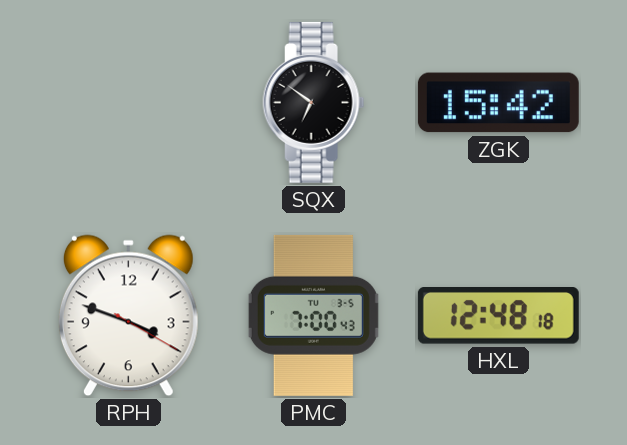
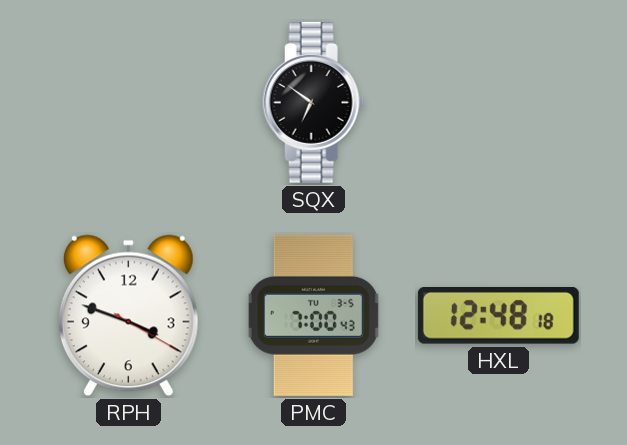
ZGK: 15:42 -> none
